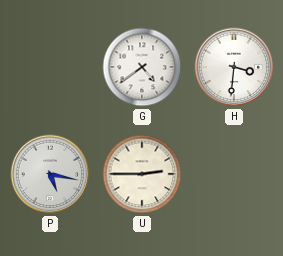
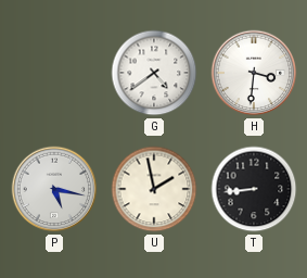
U: 2:45 -> 1:58
T: none -> 8:44
